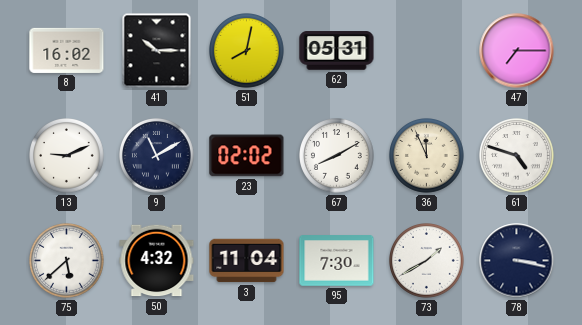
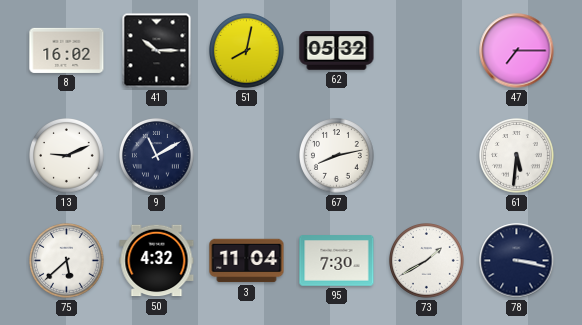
62: 05:31 -> 05:32
23: 02:02 -> none
67: 8:10 -> 8:13
36: 11:56 -> none
61: 4:48 -> 5:31
